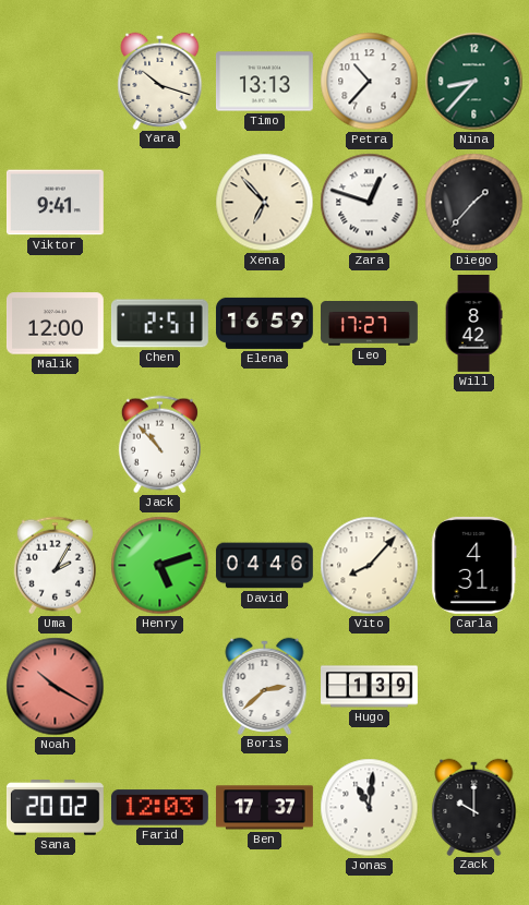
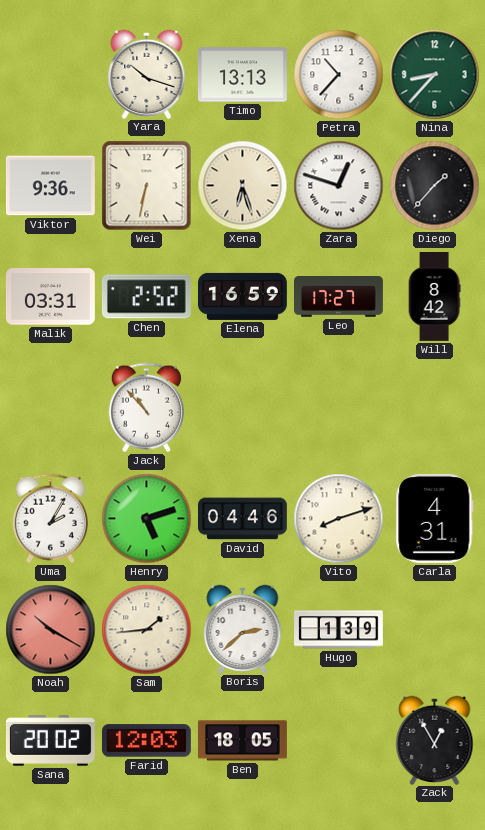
Viktor: 9:41 -> 9:36
Wei: none -> 6:32
Xena: 6:53 -> 6:27
Malik: 12:00 -> 03:31
Chen: 2:51 -> 2:52
Vito: 8:07 -> 8:12
Sam: none -> 1:44
Ben: 17:37 -> 18:05
Jonas: 11:01 -> none
Zack: 10:00 -> 12:55
